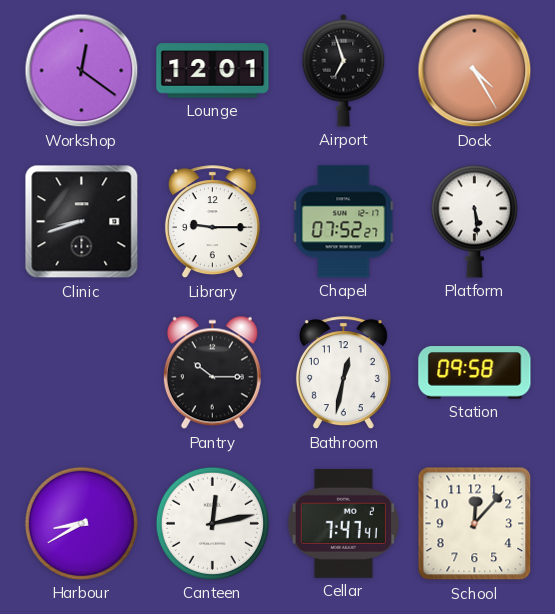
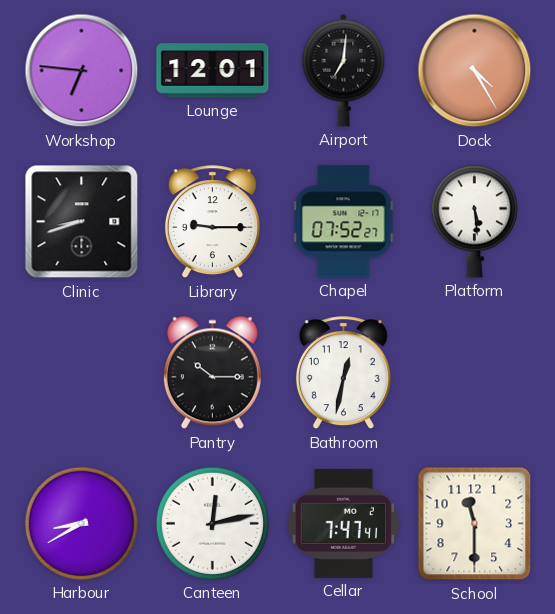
Workshop: 12:21 -> 6:46
Airport: 6:57 -> 7:01
Station: 09:58 -> none
School: 12:07 -> 11:30
